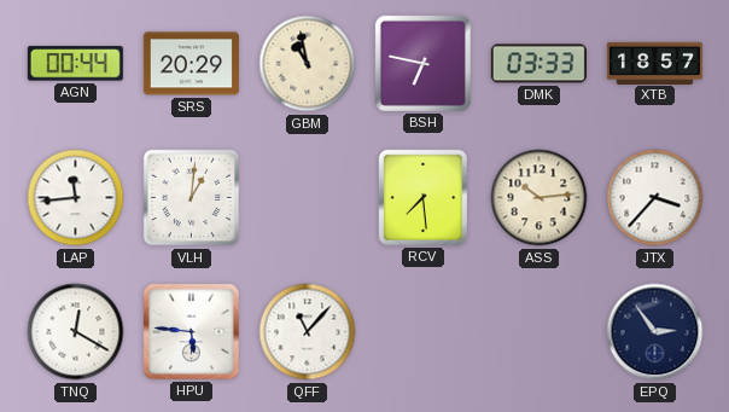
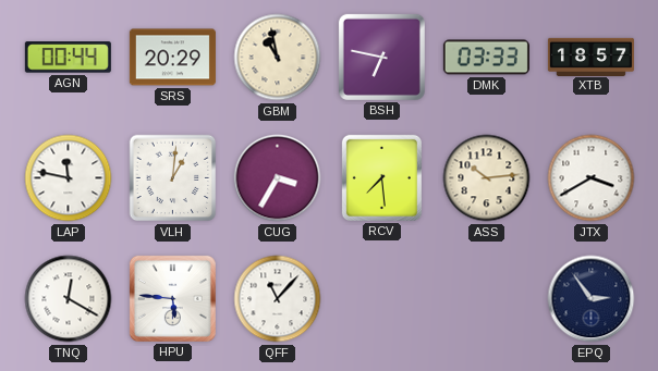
LAP: 11:44 -> 11:47
CUG: none -> 3:35
JTX: 3:37 -> 3:40
